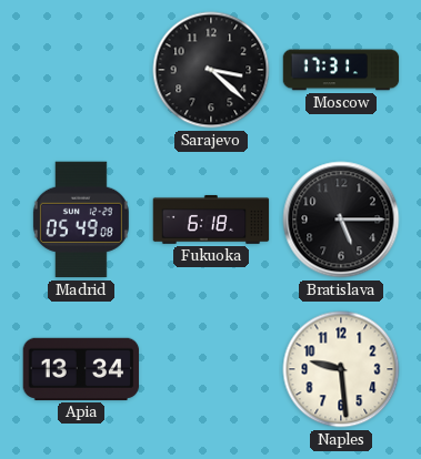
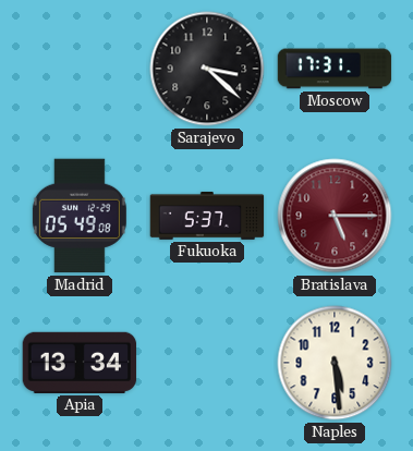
Fukuoka: 6:18 -> 5:37
Bratislava dial: black -> burgundy
Naples: 9:29 -> 5:29
